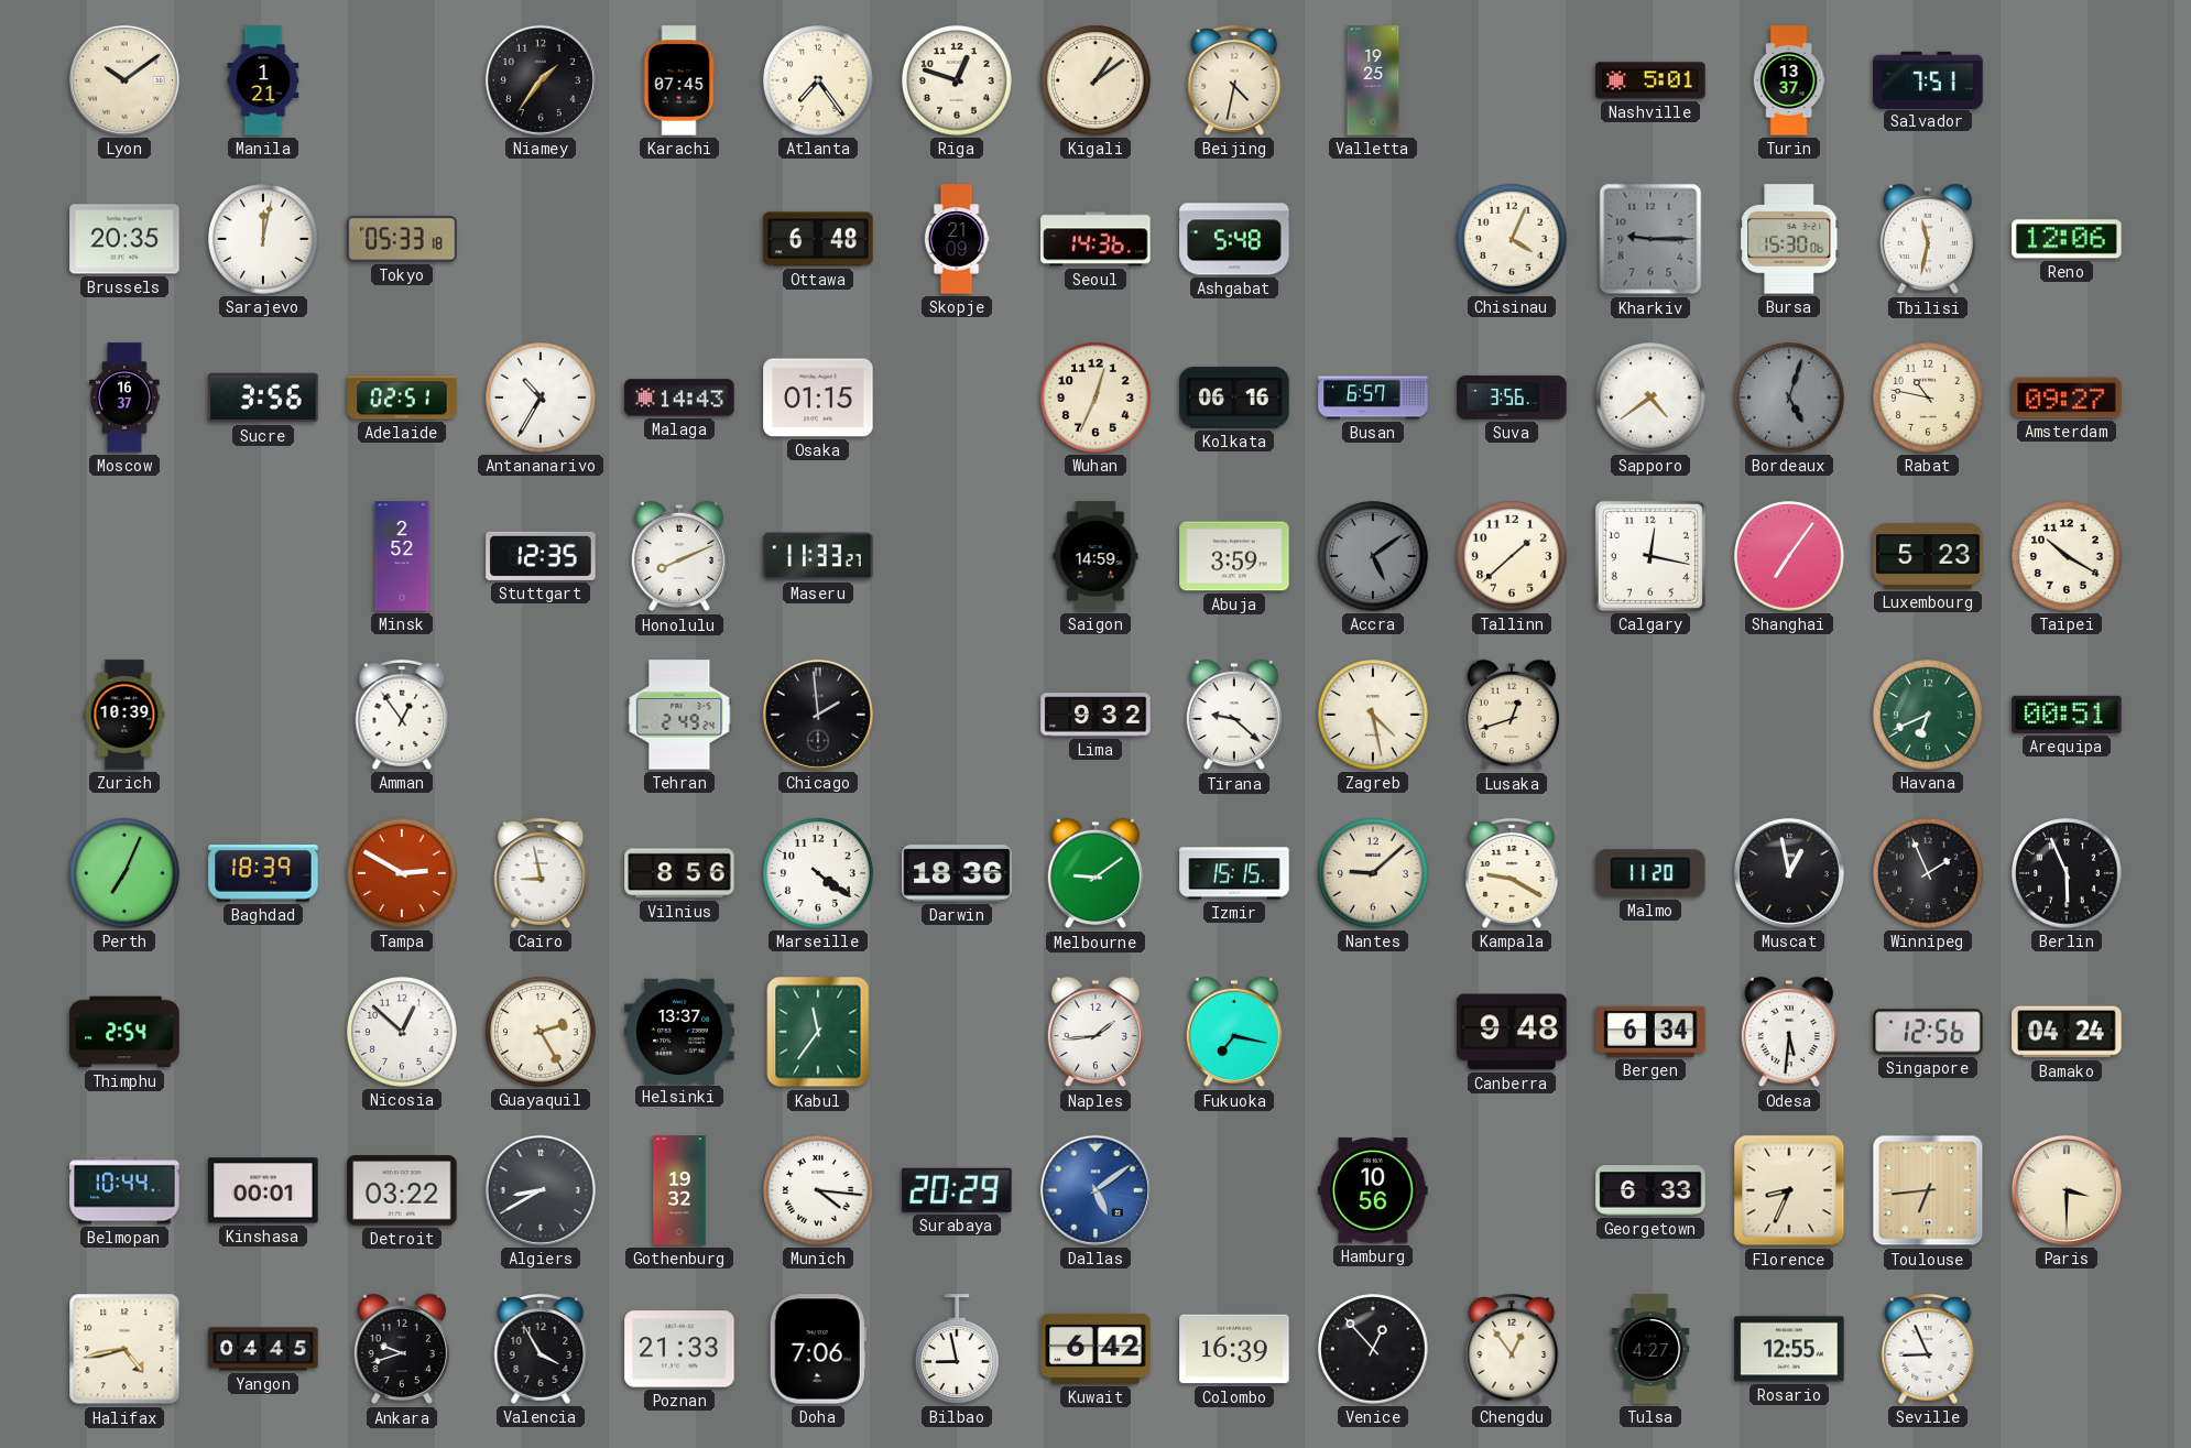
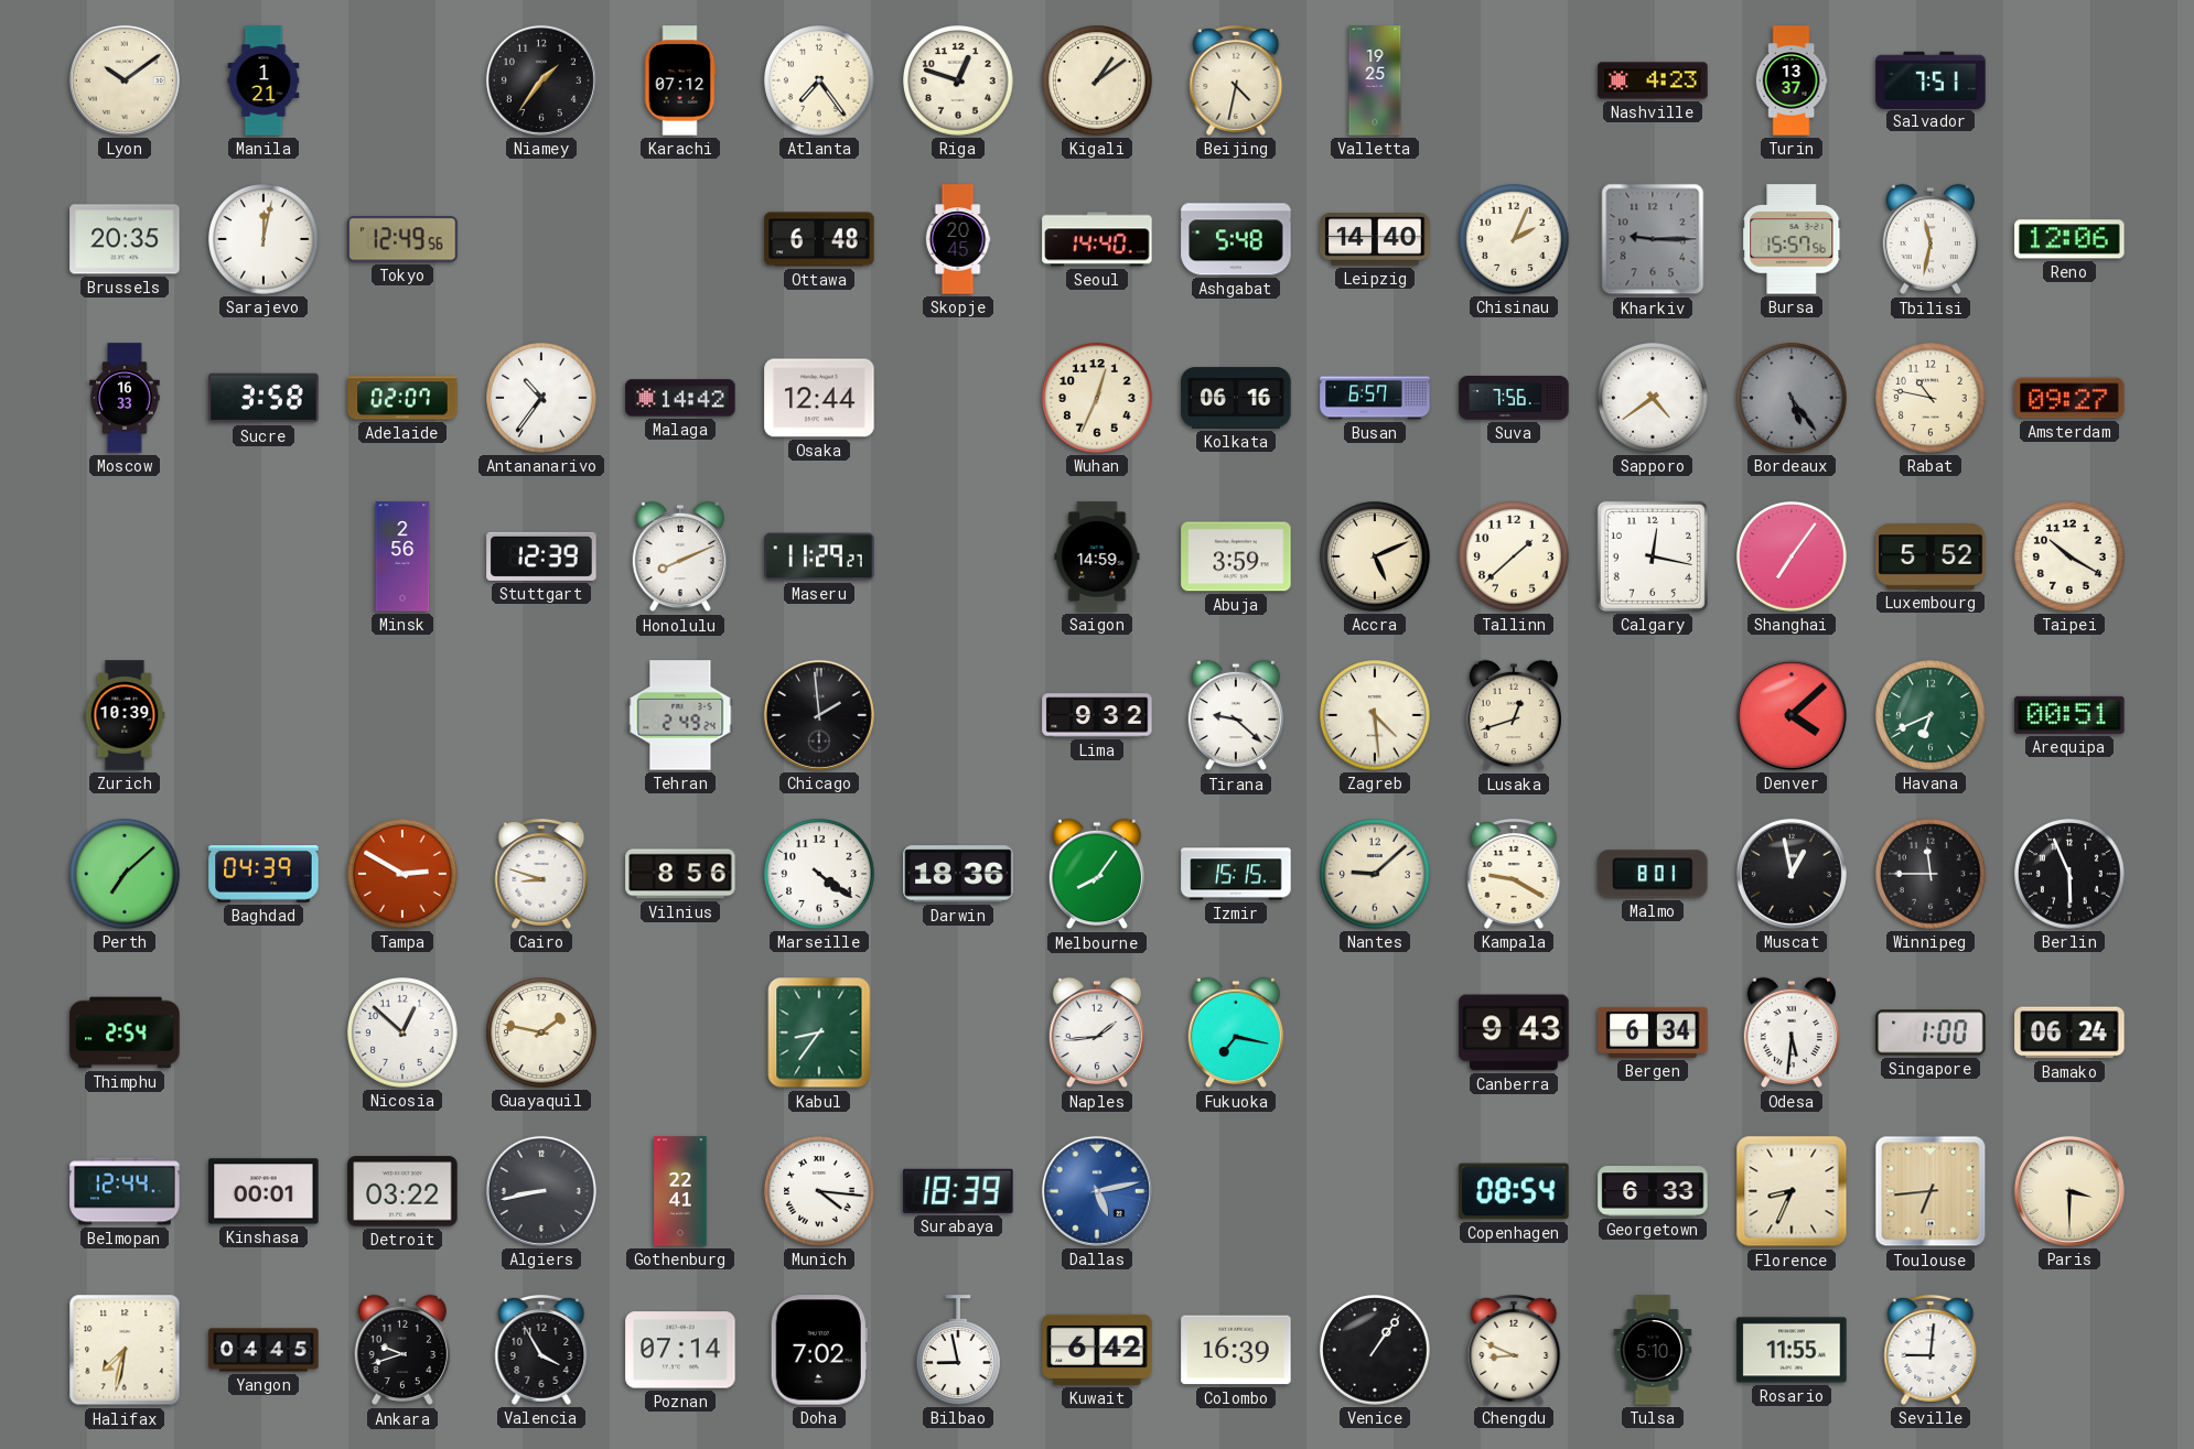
Karachi: 07:45 -> 07:12
Nashville: 5:01 -> 4:23
Tokyo: 05:33 -> 12:49
Skopje: 21:09 -> 20:45
Seoul: 14:36 -> 14:40
Leipzig: none -> 14:40
Chisinau: 4:04 -> 2:04
Bursa: 15:30 -> 15:57
Moscow: 16:37 -> 16:33
Sucre: 3:56 -> 3:58
Adelaide: 02:51 -> 02:07
Antananarivo: 10:35 -> 10:36
Malaga: 14:43 -> 14:42
Osaka: 01:15 -> 12:44
Suva: 3:56 -> 7:56
Bordeaux: 5:03 -> 5:24
Minsk: 2:52 -> 2:56
Stuttgart: 12:35 -> 12:39
Maseru: 11:33 -> 11:29
Accra: 5:09 -> 5:11
Accra dial: grey -> cream
Luxembourg: 5:23 -> 5:52
Amman: 12:54 -> none
Zagreb: 4:28 -> 4:29
Denver: none -> 4:08
Perth: 7:04 -> 7:08
Baghdad: 18:39 -> 04:39
Cairo: 8:58 -> 8:48
Melbourne: 9:09 -> 8:06
Malmo: 11:20 -> 8:01
Winnipeg: 1:56 -> 11:45
Guayaquil: 2:25 -> 1:47
Helsinki: 13:37 -> none
Kabul: 11:36 -> 8:36
Canberra: 9:48 -> 9:43
Singapore: 12:56 -> 1:00
Bamako: 04:24 -> 06:24
Belmopan: 10:44 -> 12:44
Algiers: 8:40 -> 8:43
Gothenburg: 19:32 -> 22:41
Surabaya: 20:29 -> 18:39
Dallas: 5:09 -> 5:13
Hamburg: 10:56 -> none
Copenhagen: none -> 08:54
Halifax: 4:43 -> 7:32
Poznan: 21:33 -> 07:14
Doha: 7:06 -> 7:02
Venice: 12:53 -> 1:06
Chengdu: 12:54 -> 8:49
Tulsa: 4:27 -> 5:10
Rosario: 12:55 -> 11:55
Seville: 8:56 -> 9:01
